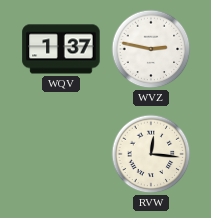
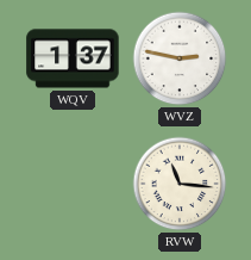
RVW: 12:16 -> 11:16
